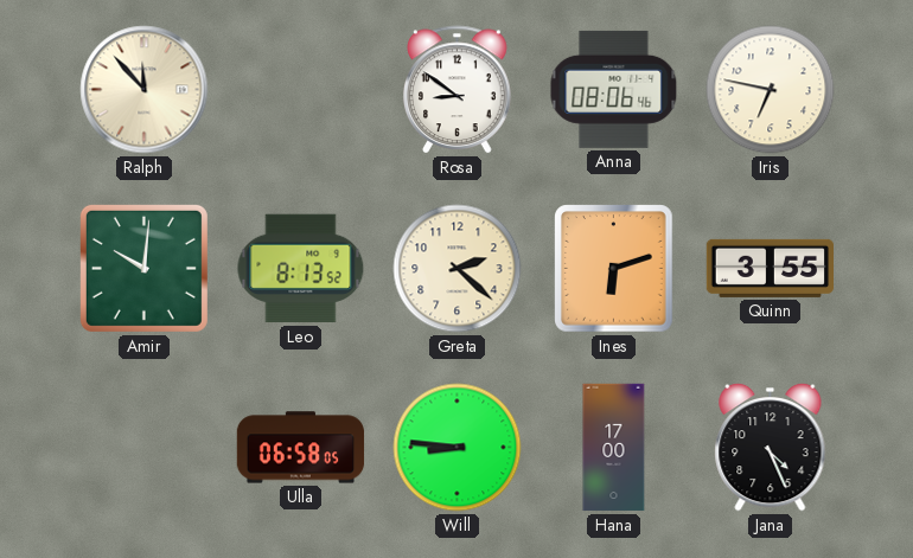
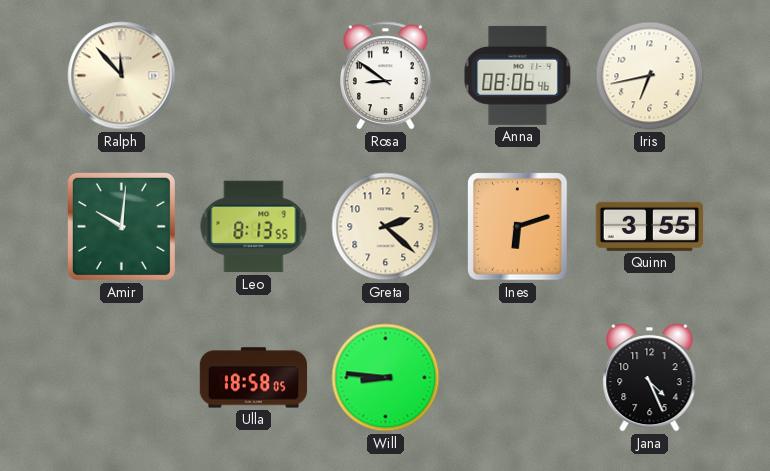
Iris: 6:47 -> 6:43
Leo: 8:13:52 -> 8:13:55
Ulla: 06:58 -> 18:58
Hana: 17:00 -> none
